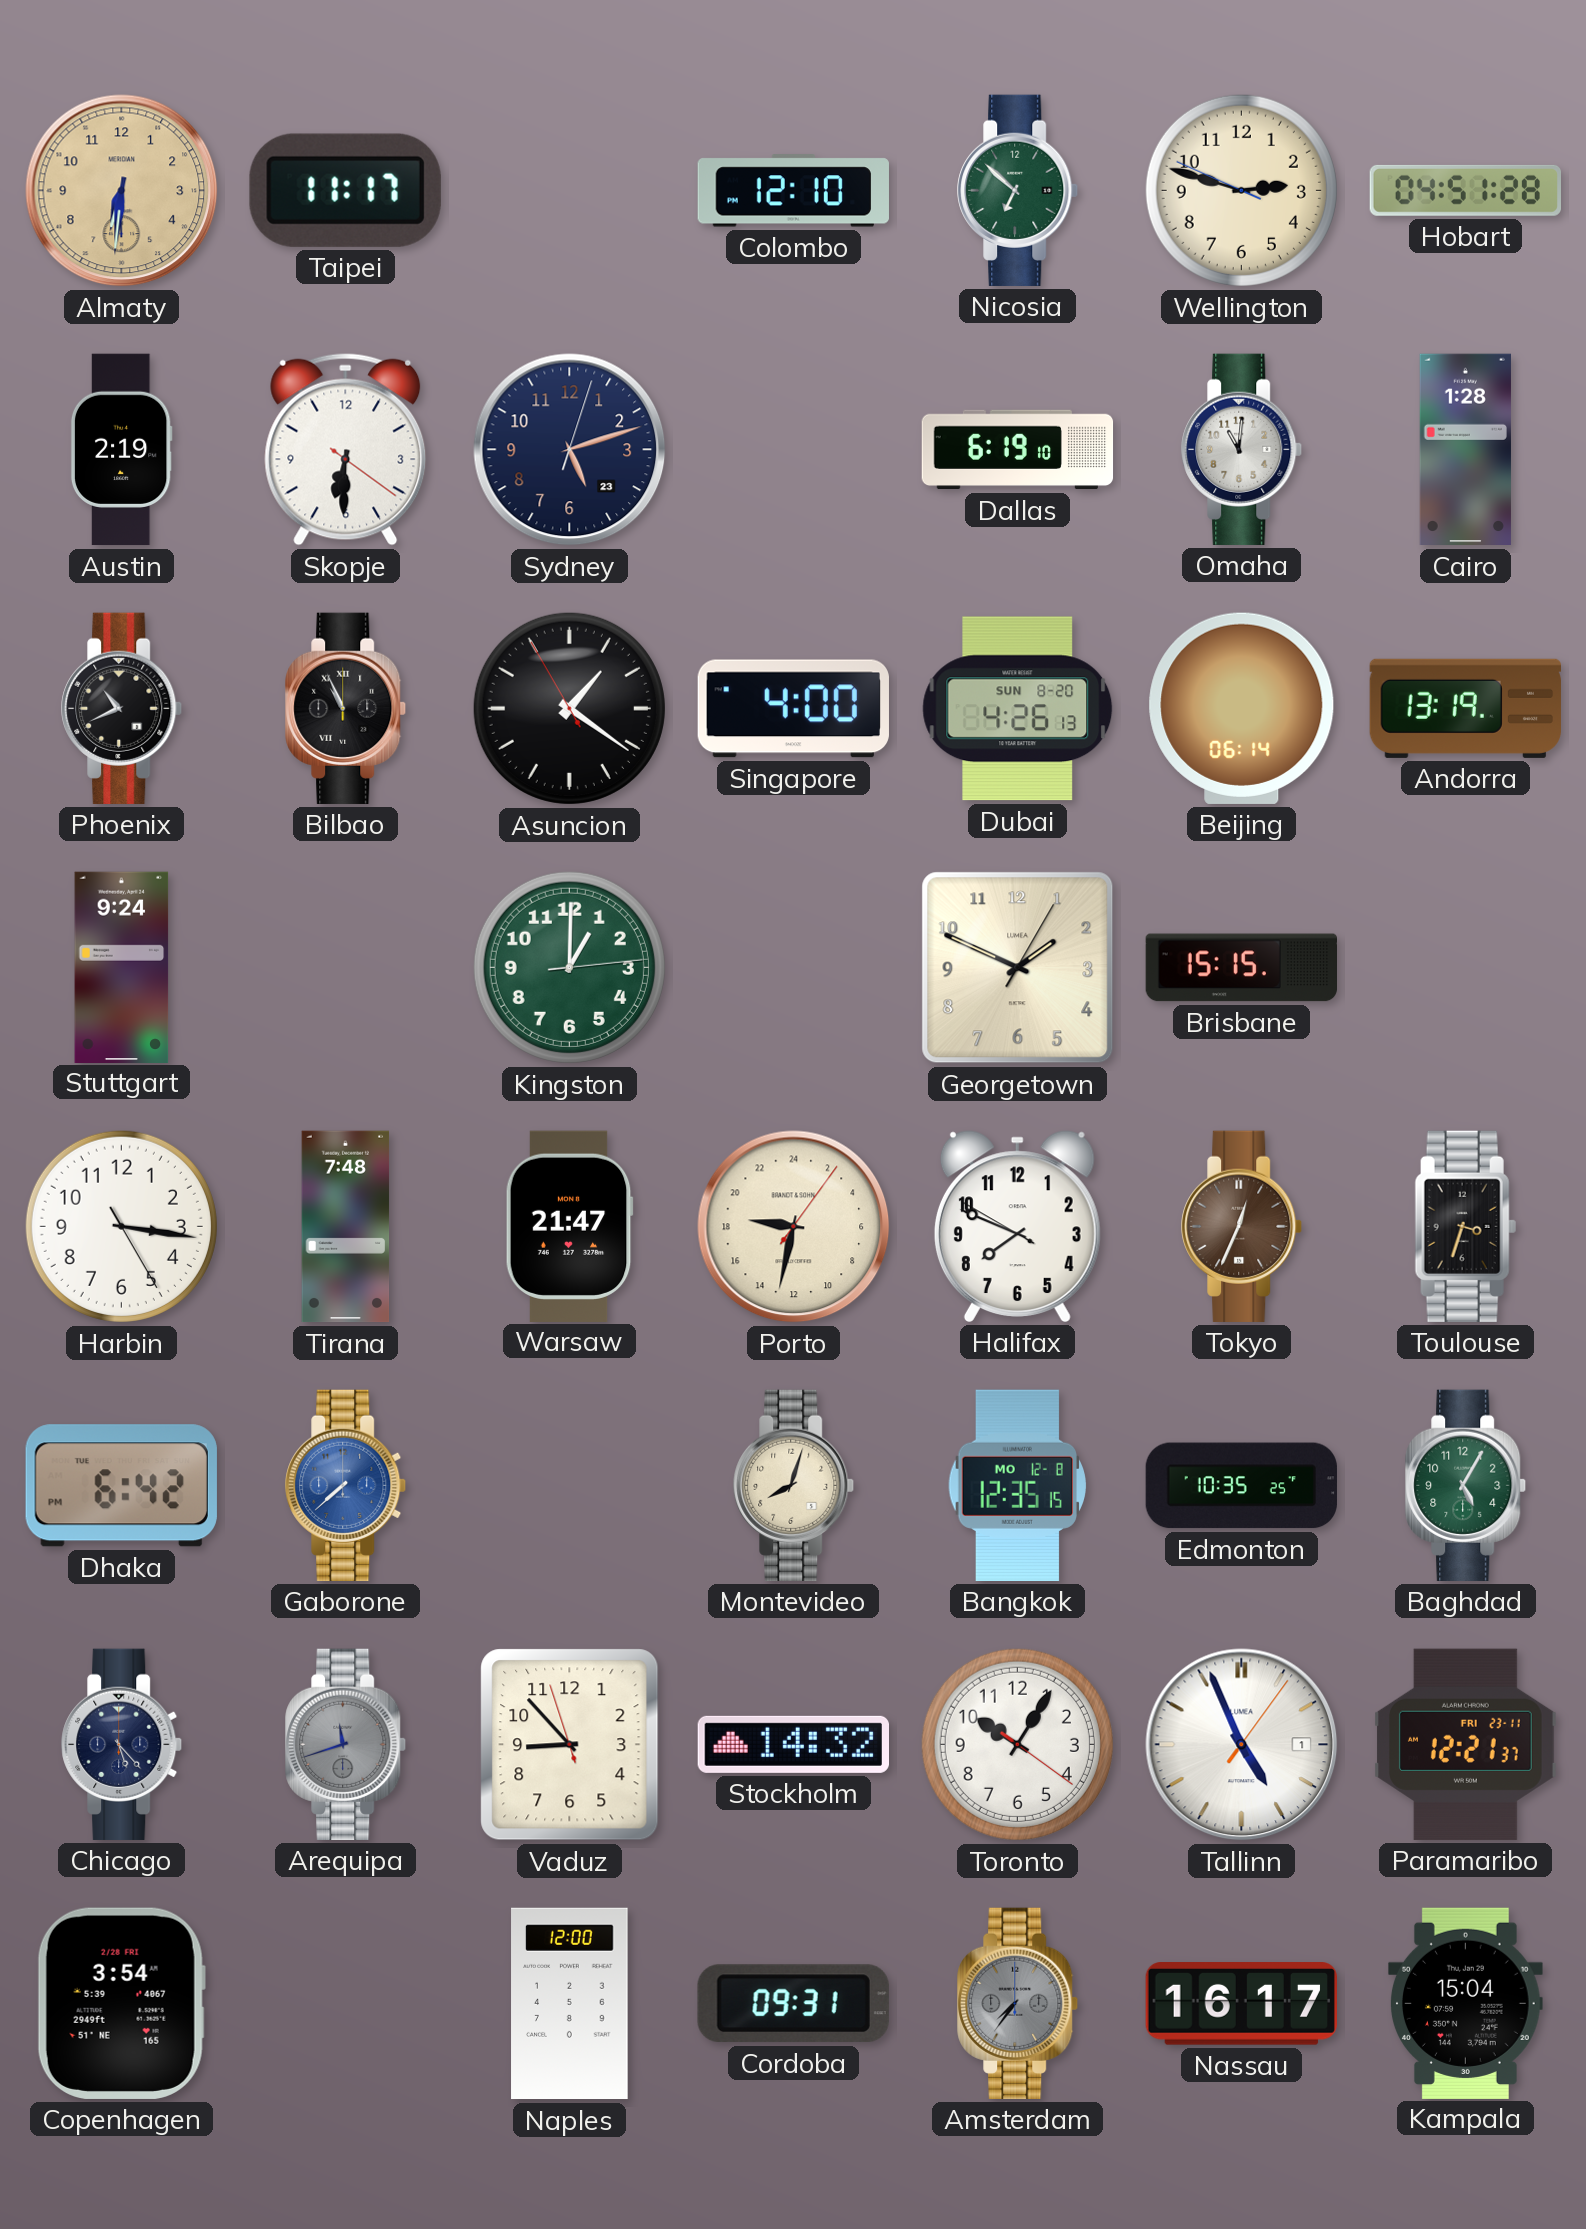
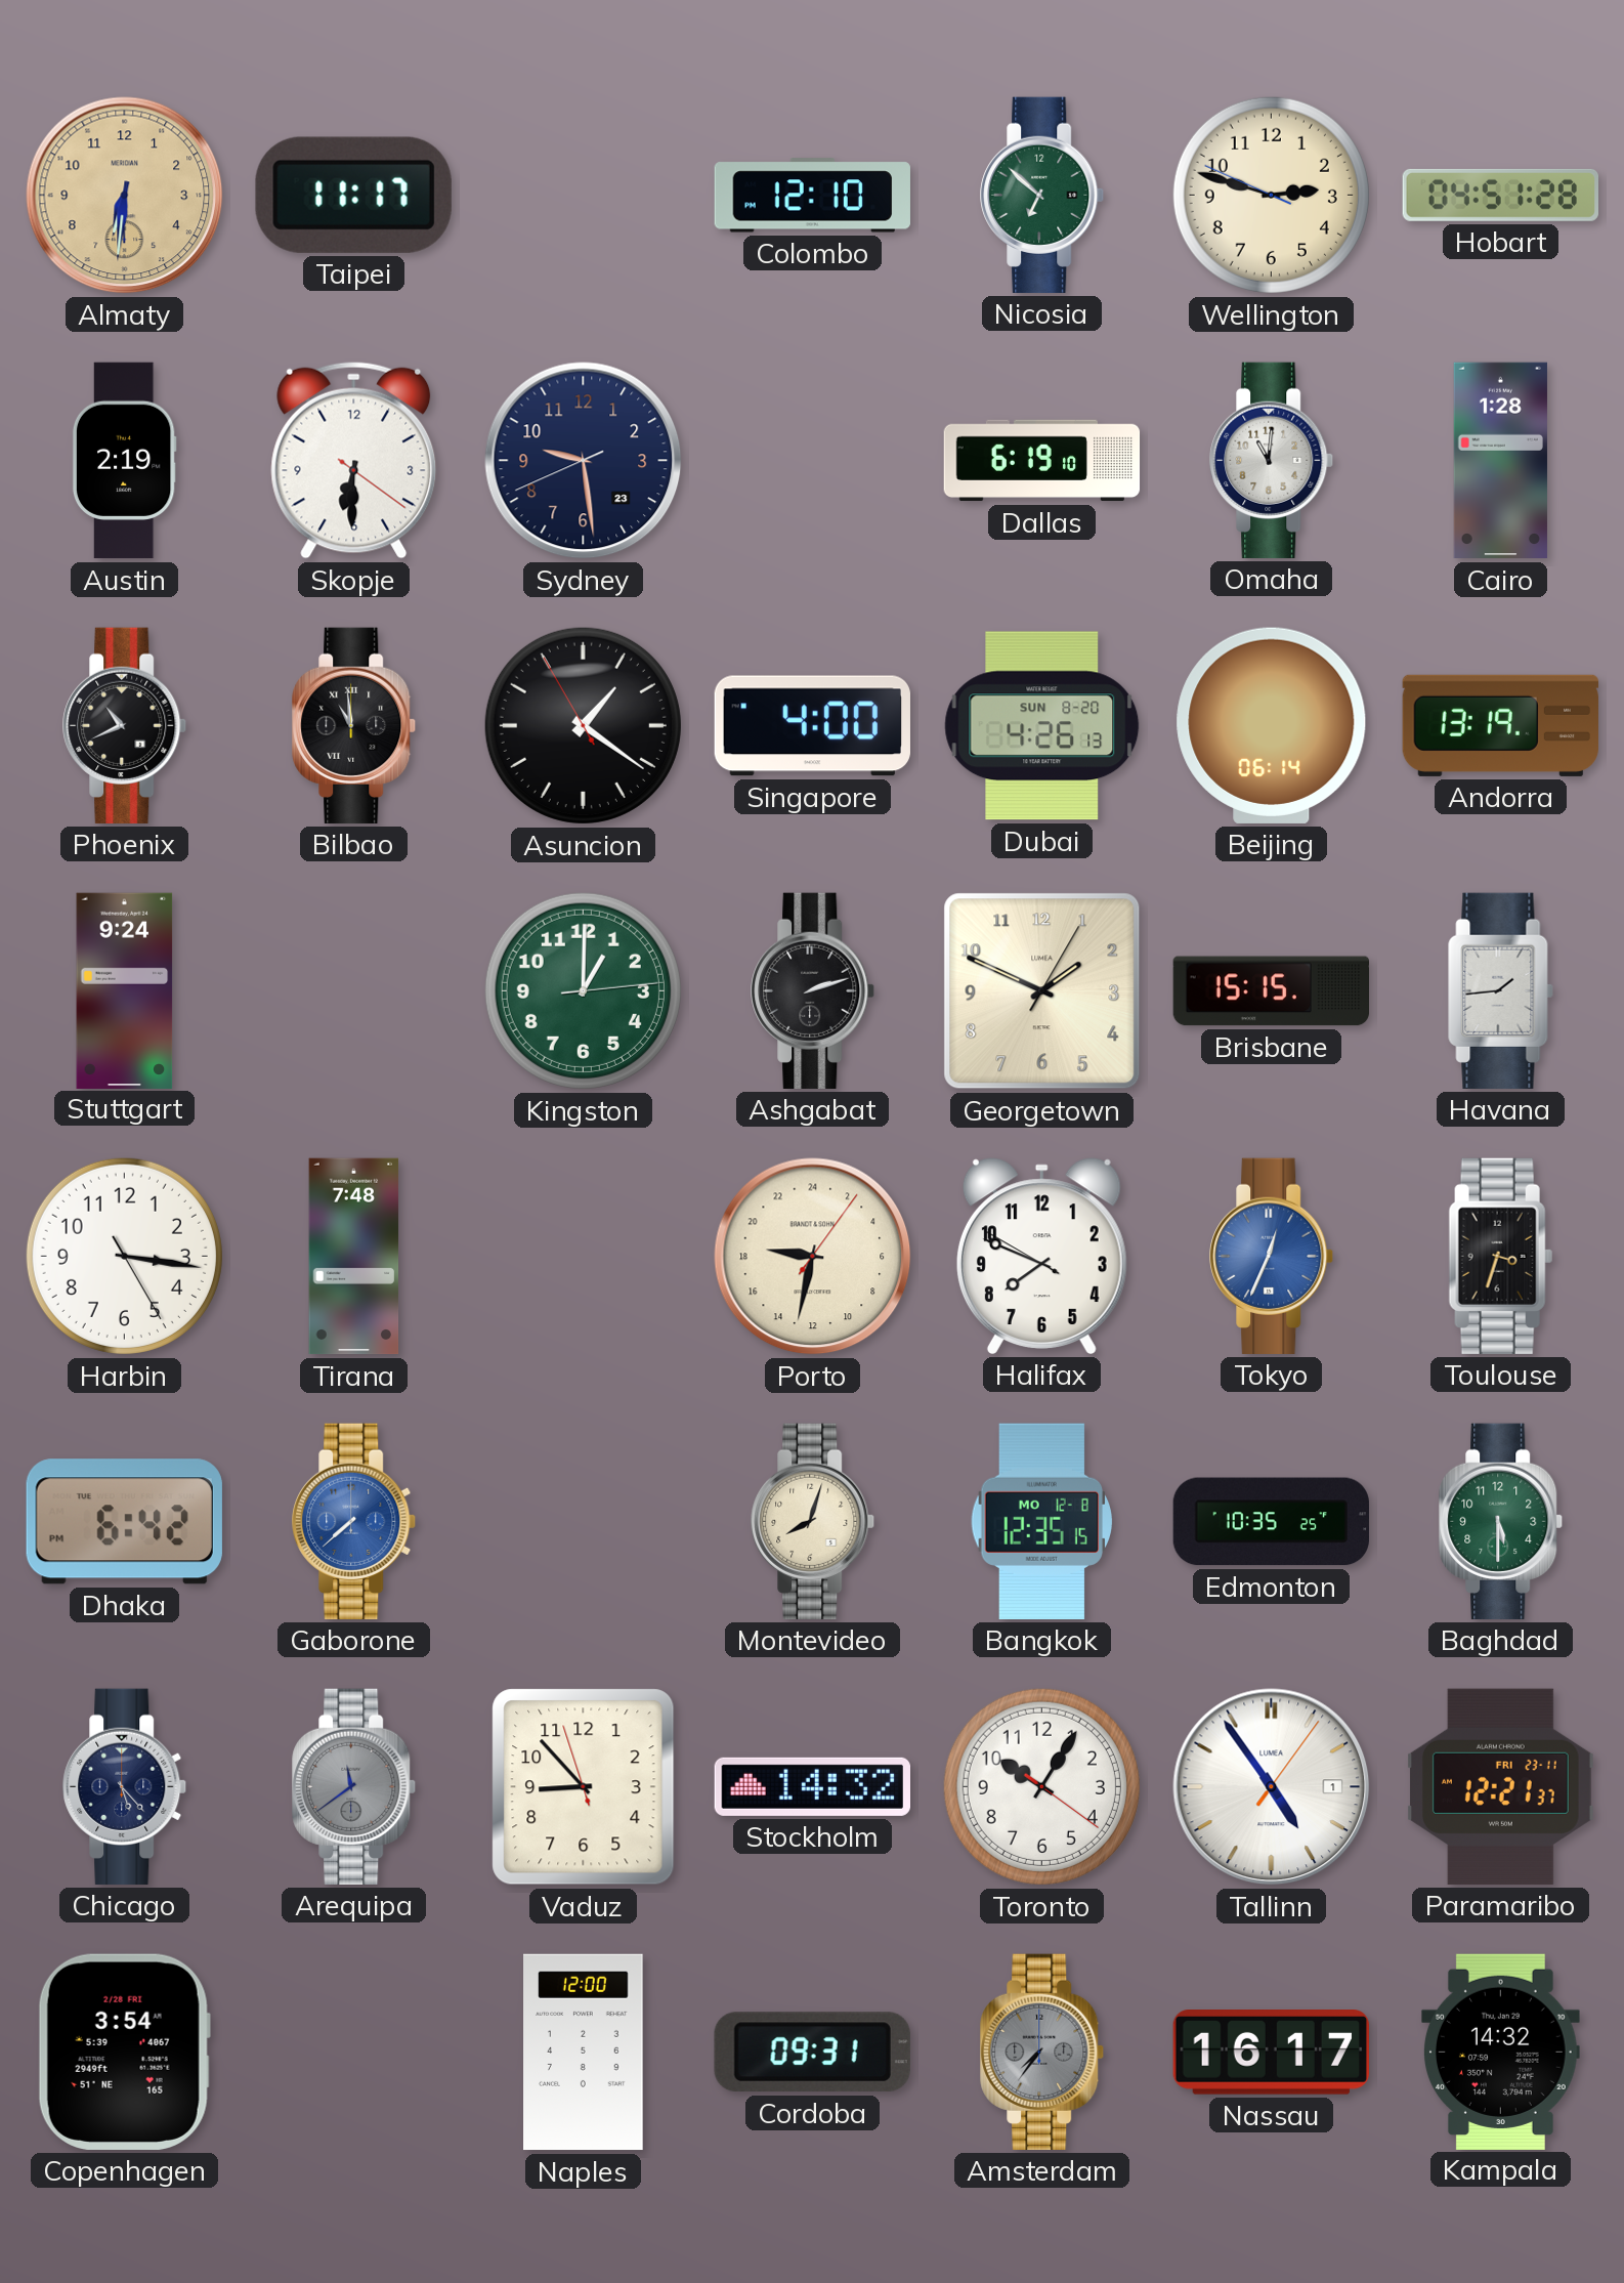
Sydney: 5:12 -> 9:28
Bilbao: 10:56 -> 10:59
Ashgabat: none -> 2:12
Havana: none -> 1:44
Warsaw: 21:47 -> none
Tokyo dial: brown -> blue
Baghdad: 5:05 -> 5:30
Arequipa: 11:42 -> 11:39
Tallinn: 4:56 -> 4:54
Kampala: 15:04 -> 14:32
